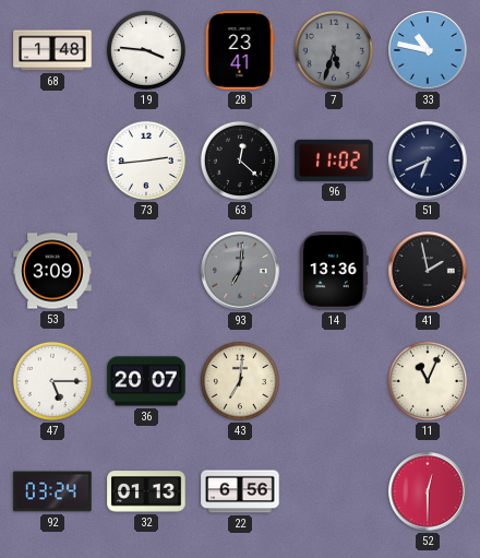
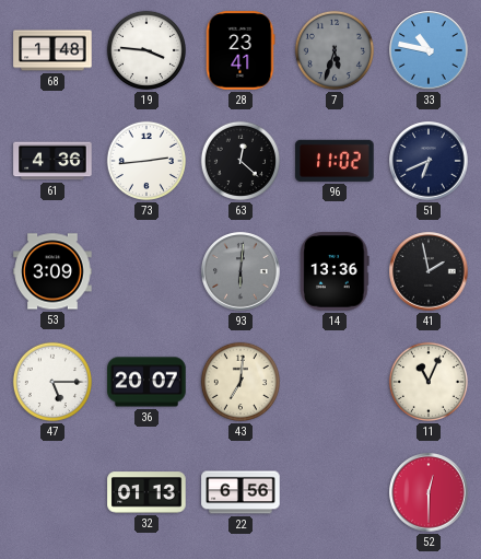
61: none -> 4:36
93: 7:01 -> 6:01
92: 03:24 -> none
